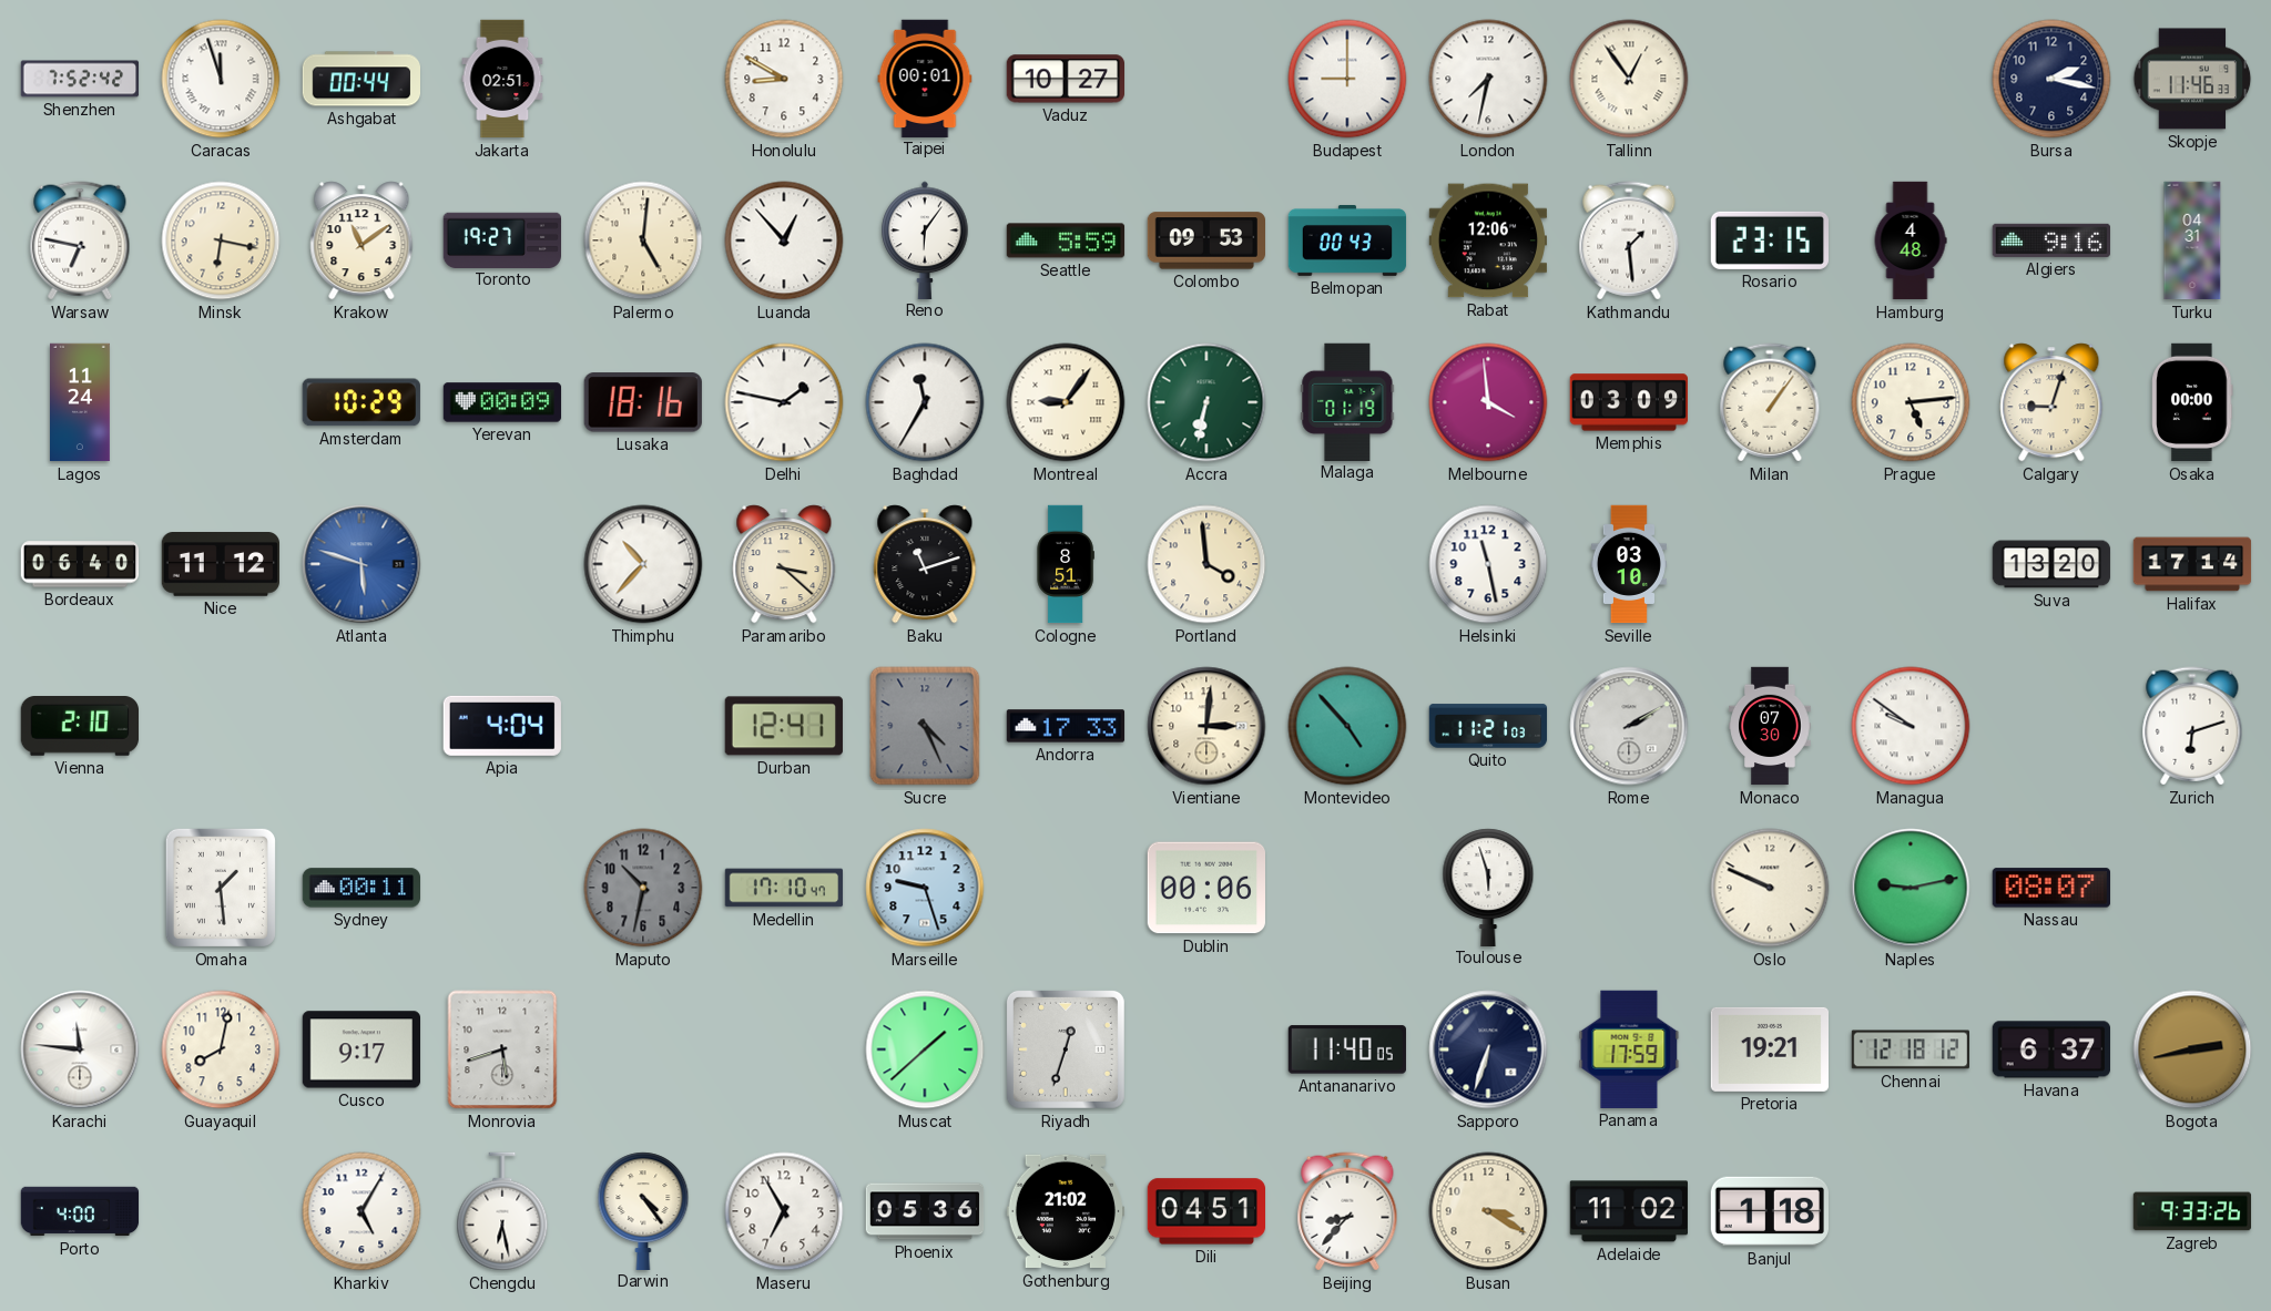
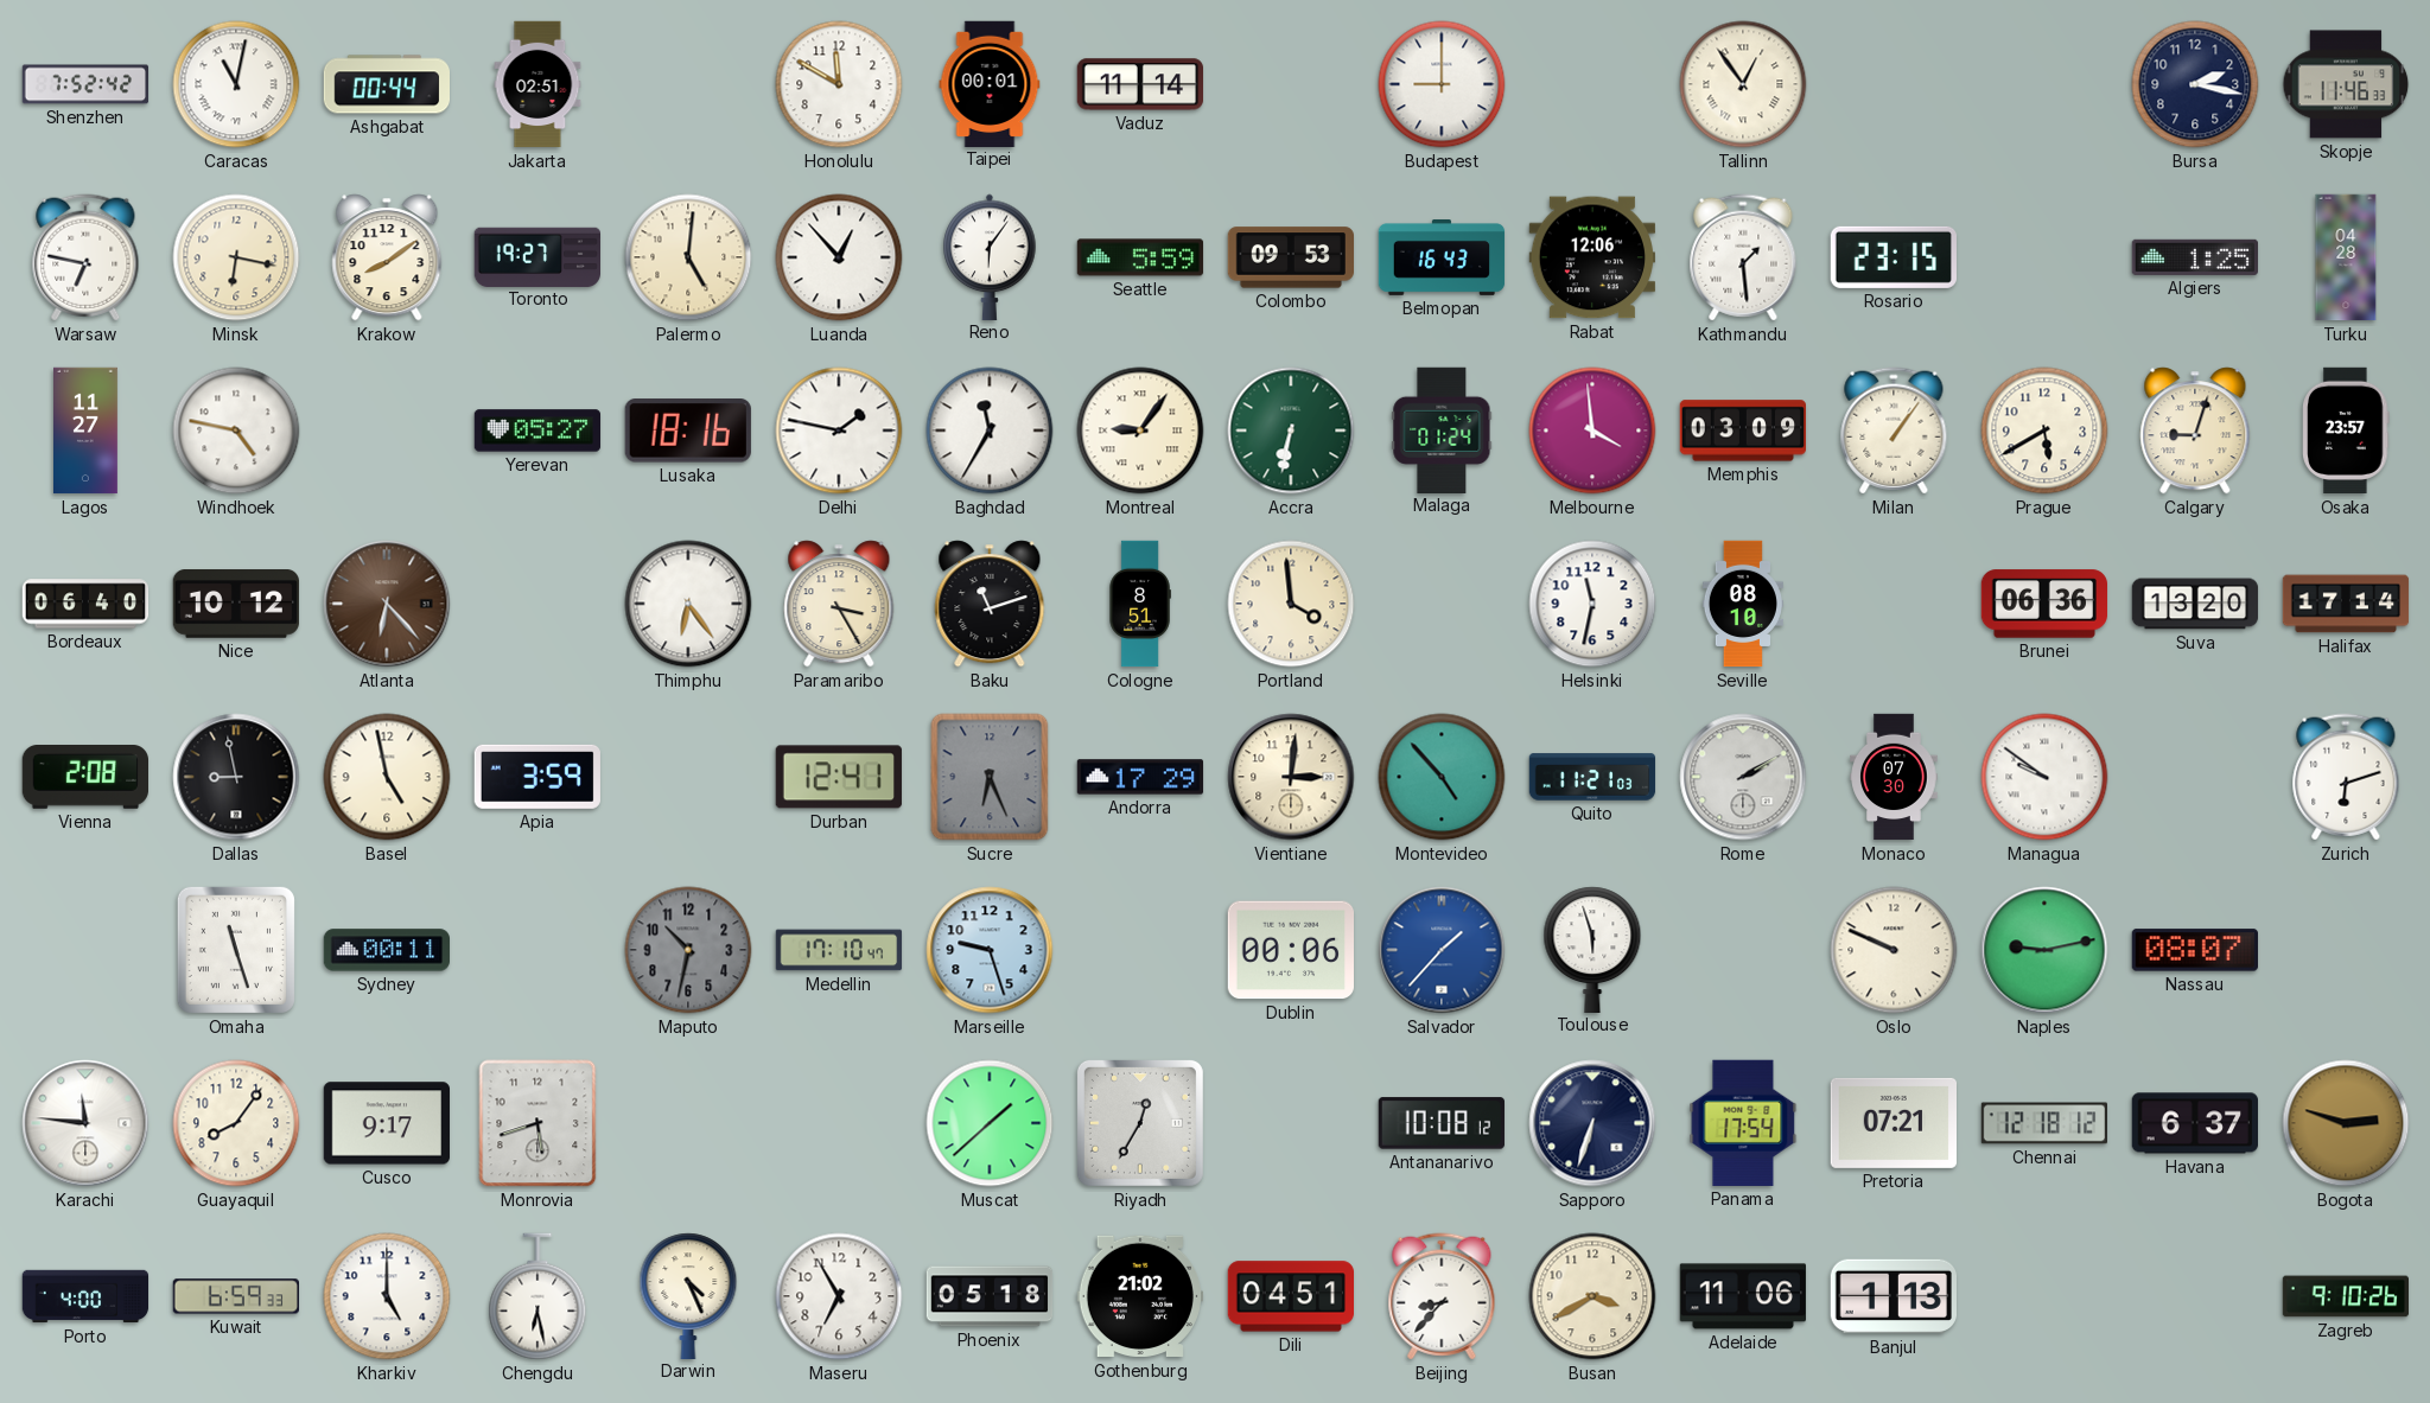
Caracas: 11:57 -> 11:02
Honolulu: 8:50 -> 11:50
Vaduz: 10:27 -> 11:14
London: 7:32 -> none
Krakow: 11:09 -> 8:09
Belmopan: 00:43 -> 16:43
Hamburg: 4:48 -> none
Algiers: 9:16 -> 1:25
Turku: 04:31 -> 04:28
Lagos: 11:24 -> 11:27
Windhoek: none -> 4:47
Amsterdam: 10:29 -> none
Yerevan: 00:09 -> 05:27
Malaga: 01:19 -> 01:24
Prague: 5:14 -> 5:40
Osaka: 00:00 -> 23:57
Nice: 11:12 -> 10:12
Atlanta: 5:48 -> 6:23
Atlanta dial: blue -> brown
Thimphu: 10:37 -> 6:24
Paramaribo: 3:22 -> 3:25
Helsinki: 11:28 -> 11:32
Seville: 03:10 -> 08:10
Brunei: none -> 06:36
Vienna: 2:10 -> 2:08
Dallas: none -> 8:58
Basel: none -> 4:58
Apia: 4:04 -> 3:59
Sucre: 4:26 -> 6:26
Andorra: 17:33 -> 17:29
Omaha: 1:29 -> 11:27
Salvador: none -> 1:37
Guayaquil: 8:02 -> 8:06
Riyadh: 12:33 -> 12:35
Antananarivo: 11:40 -> 10:08
Panama: 17:59 -> 17:54
Pretoria: 19:21 -> 07:21
Bogota: 2:43 -> 2:48
Kuwait: none -> 6:59
Kharkiv: 5:05 -> 5:00
Darwin: 4:24 -> 4:26
Phoenix: 05:36 -> 05:18
Busan: 3:20 -> 3:40
Adelaide: 11:02 -> 11:06
Banjul: 1:18 -> 1:13
Zagreb: 9:33 -> 9:10
